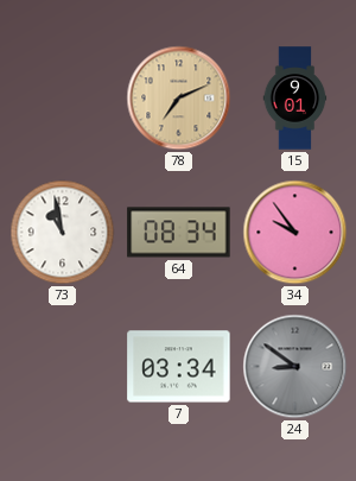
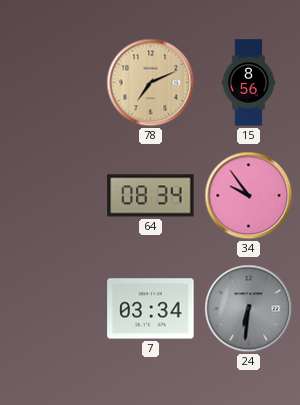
15: 9:01 -> 8:56
73: 10:58 -> none
24: 8:51 -> 6:31
